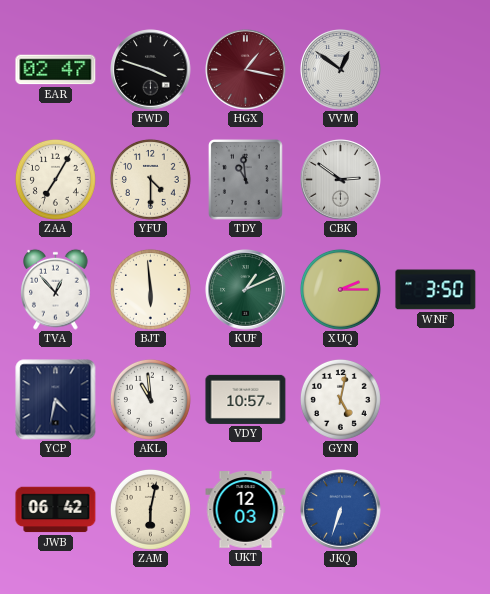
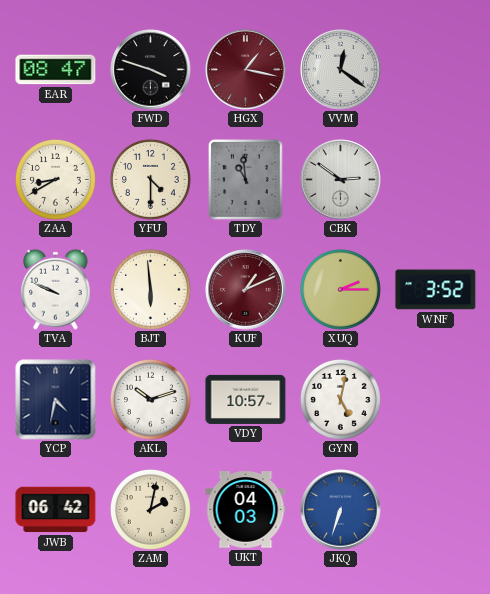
EAR: 02:47 -> 08:47
VVM: 12:51 -> 12:21
ZAA: 7:05 -> 8:40
TVA: 12:53 -> 9:49
KUF dial: green -> burgundy
WNF: 3:50 -> 3:52
AKL: 10:59 -> 10:12
ZAM: 6:02 -> 2:02
UKT: 12:03 -> 04:03
